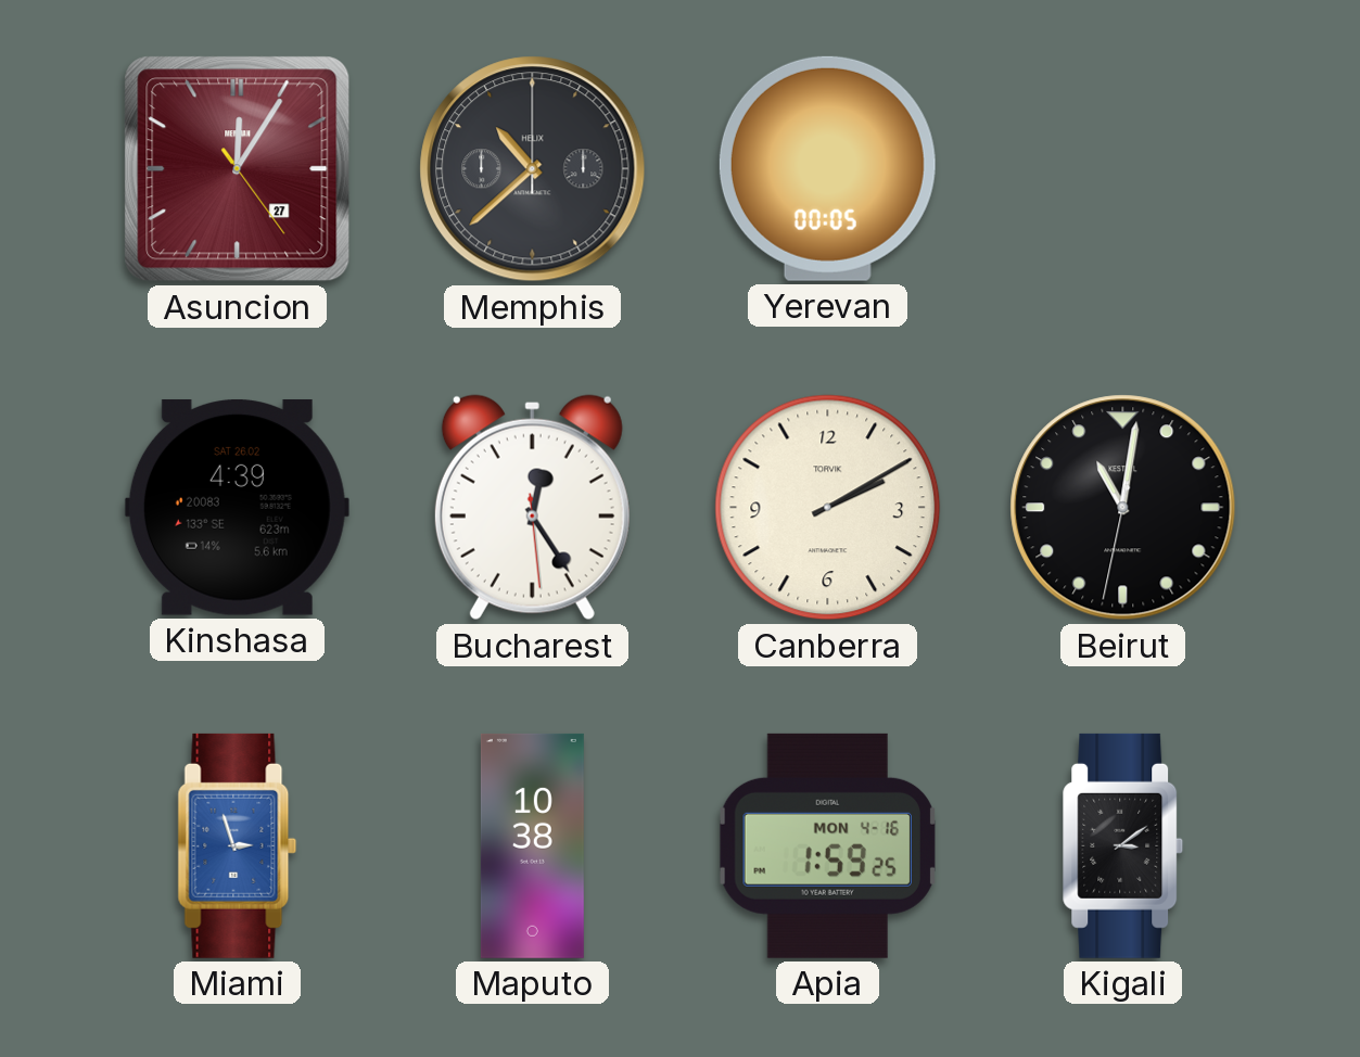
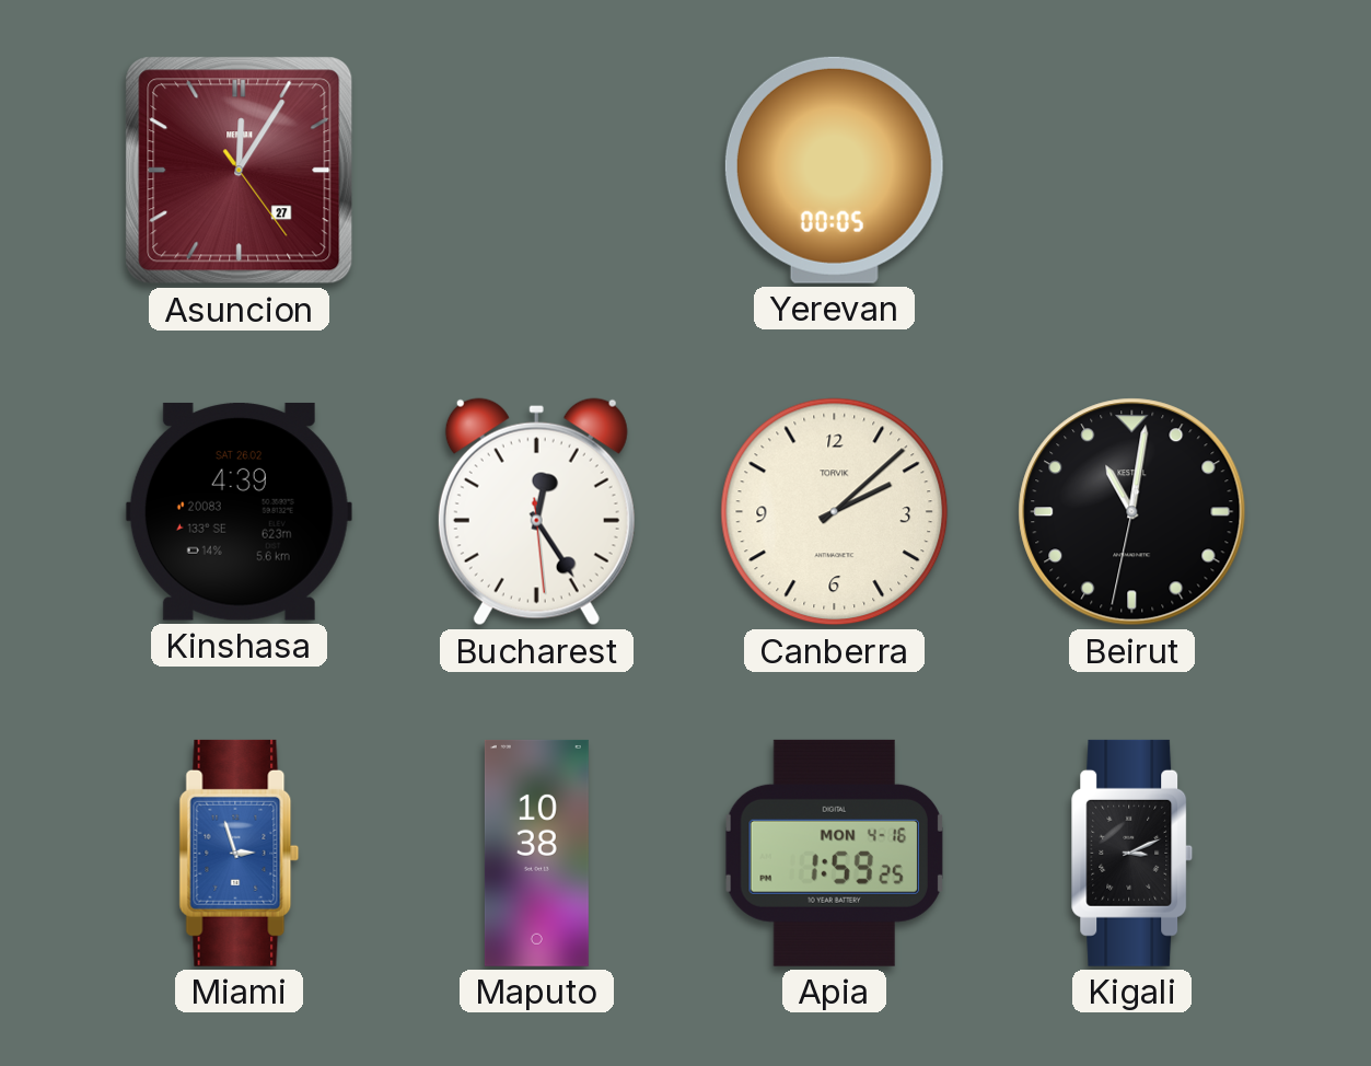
Memphis: 10:38 -> none
Canberra: 2:10 -> 2:08
Kigali: 3:09 -> 3:11
